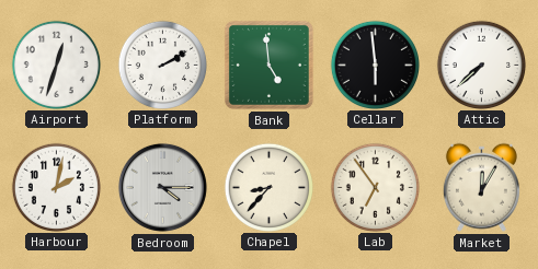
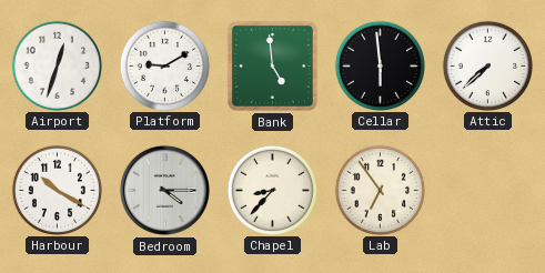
Platform: 2:10 -> 9:10
Harbour: 2:02 -> 10:20
Market: 12:05 -> none
